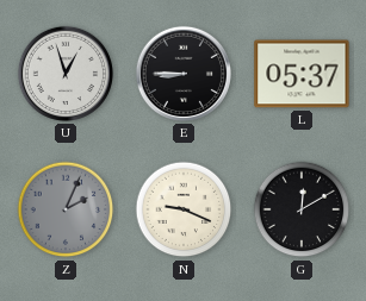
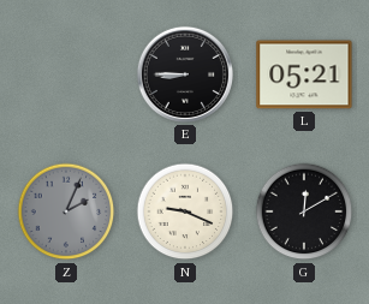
U: 12:57 -> none
L: 05:37 -> 05:21
